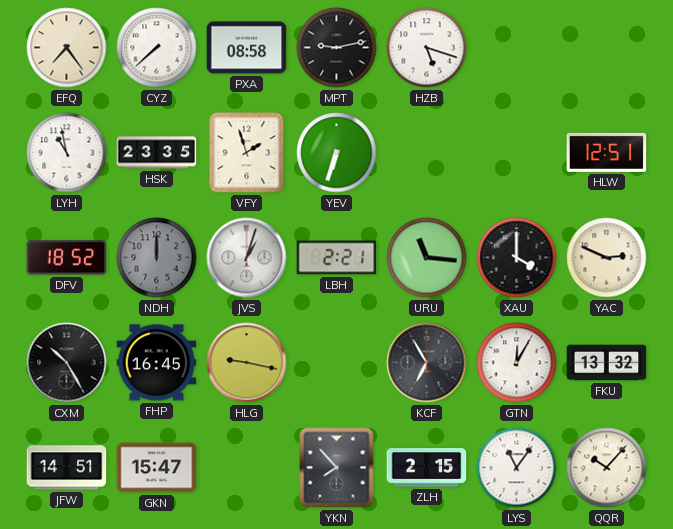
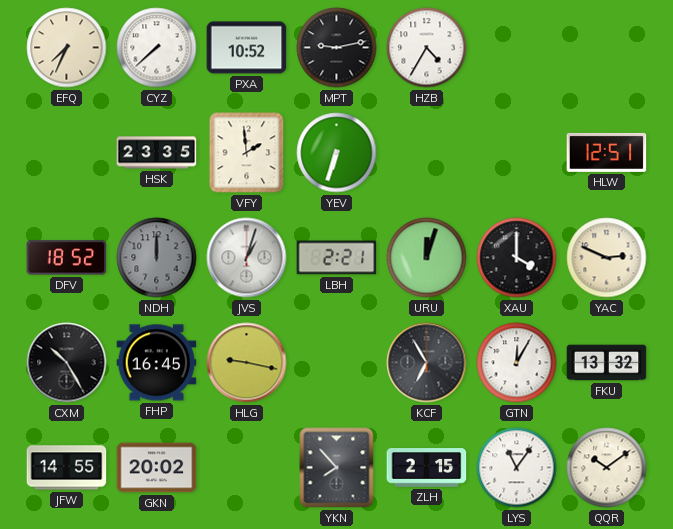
EFQ: 7:24 -> 7:34
PXA: 08:58 -> 10:52
HZB: 5:18 -> 4:35
LYH: 10:58 -> none
VFY: 1:57 -> 1:59
URU: 11:16 -> 12:03
JFW: 14:51 -> 14:55
GKN: 15:47 -> 20:02
QQR: 10:07 -> 10:09
